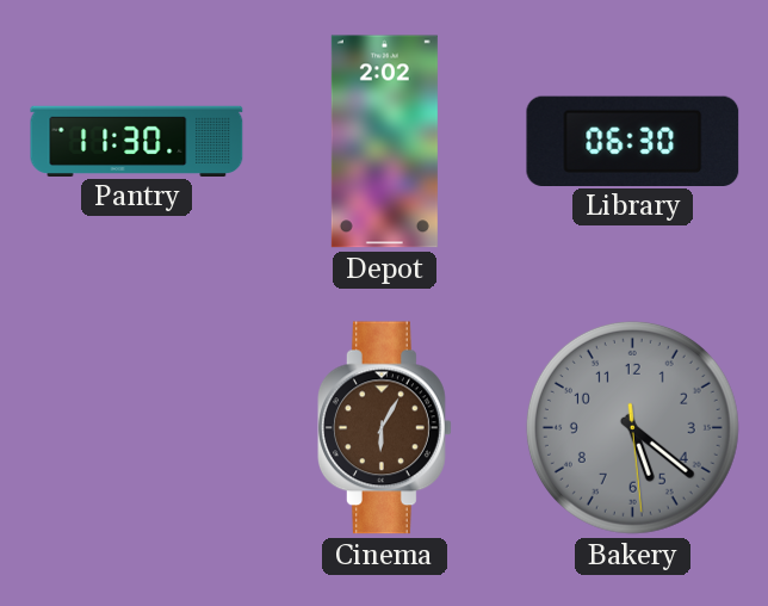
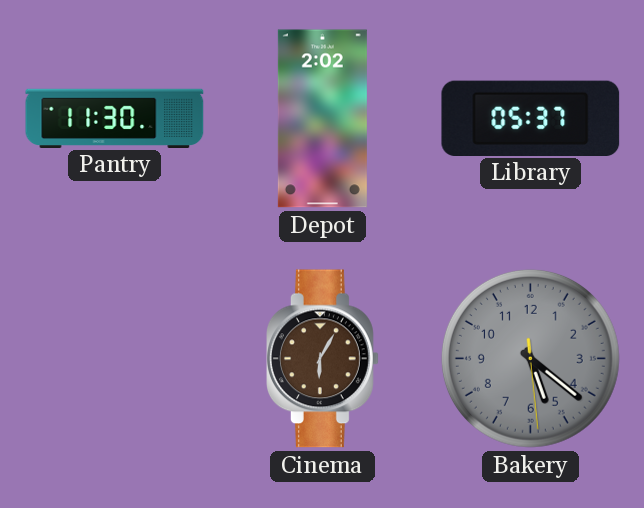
Library: 06:30 -> 05:37
